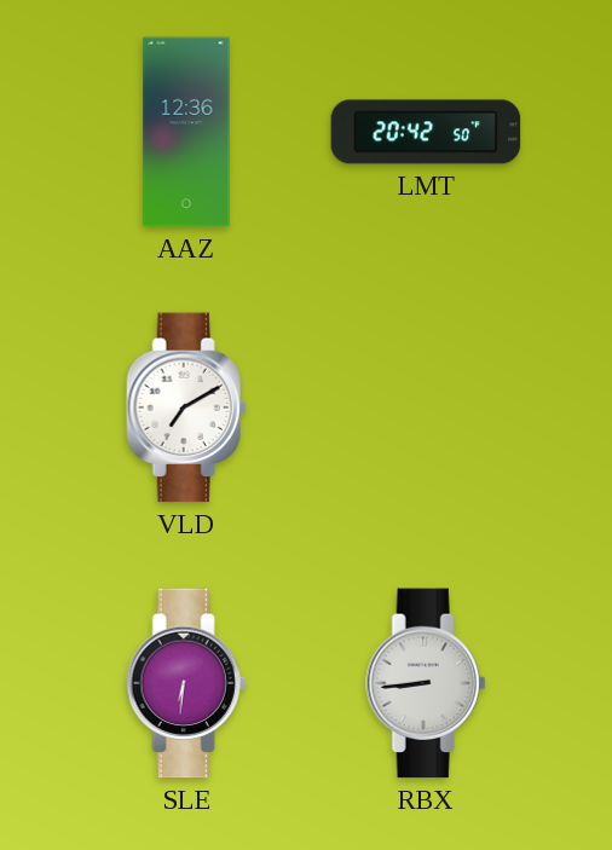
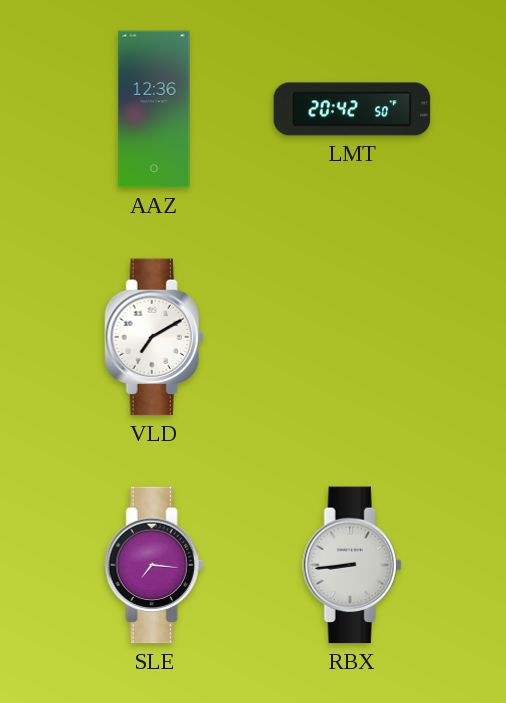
SLE: 6:31 -> 7:16
